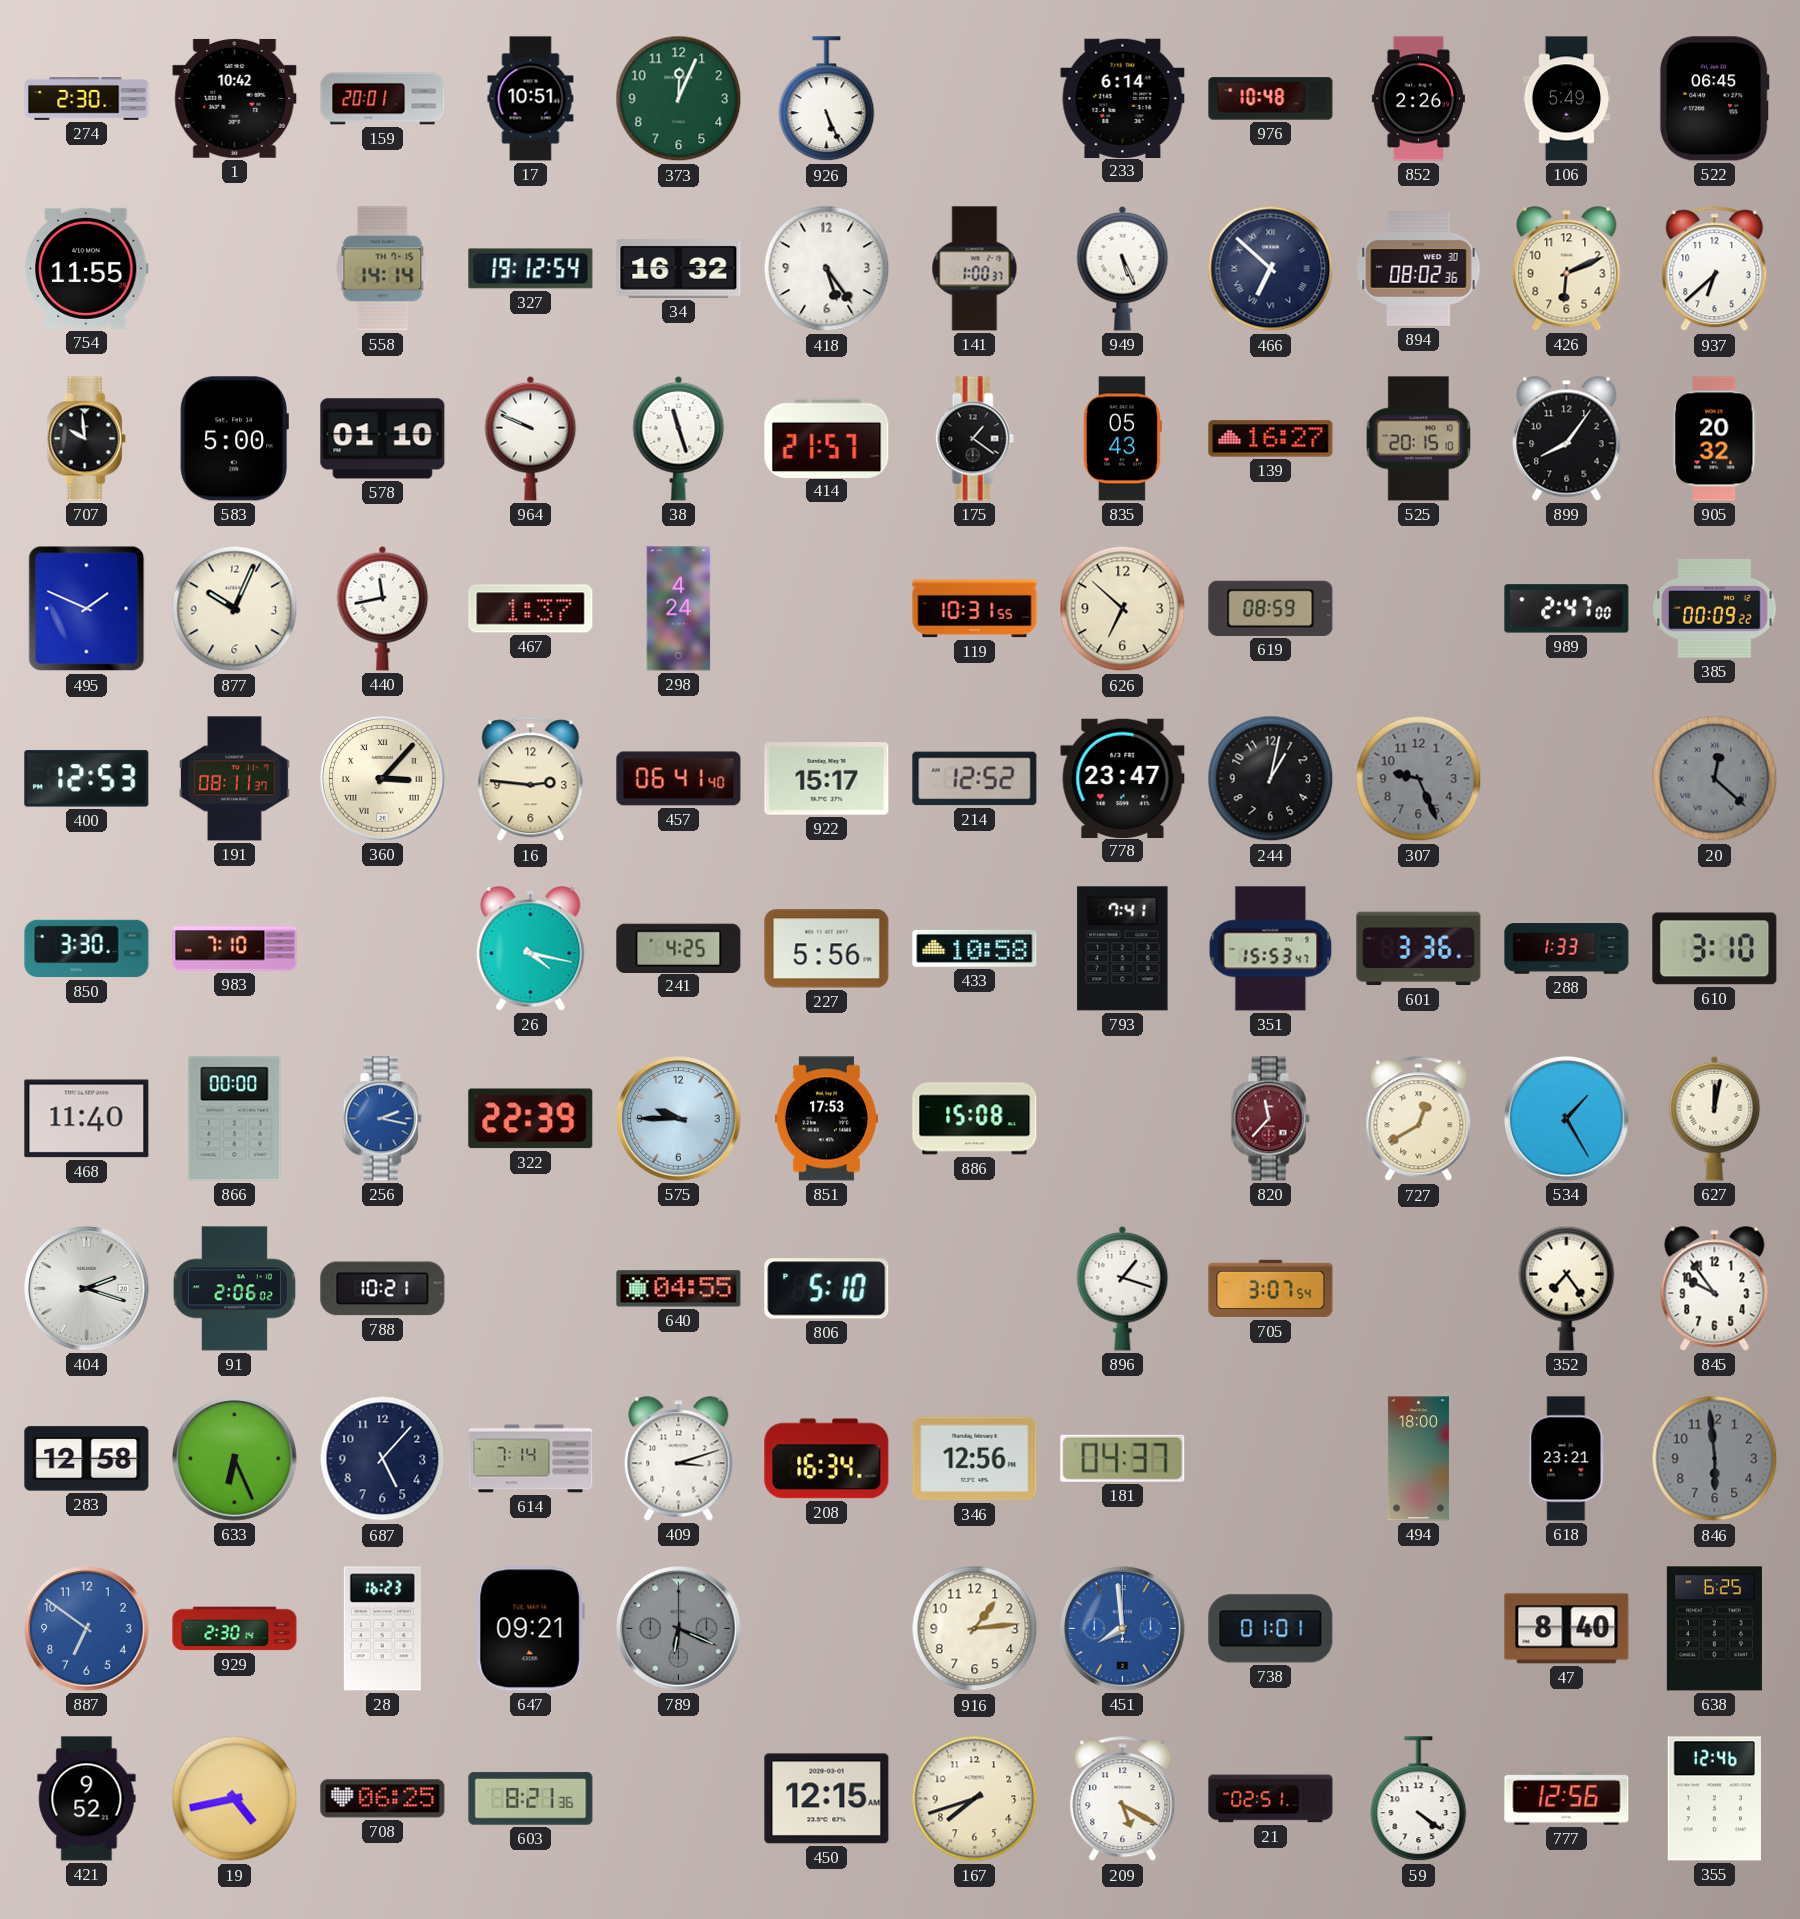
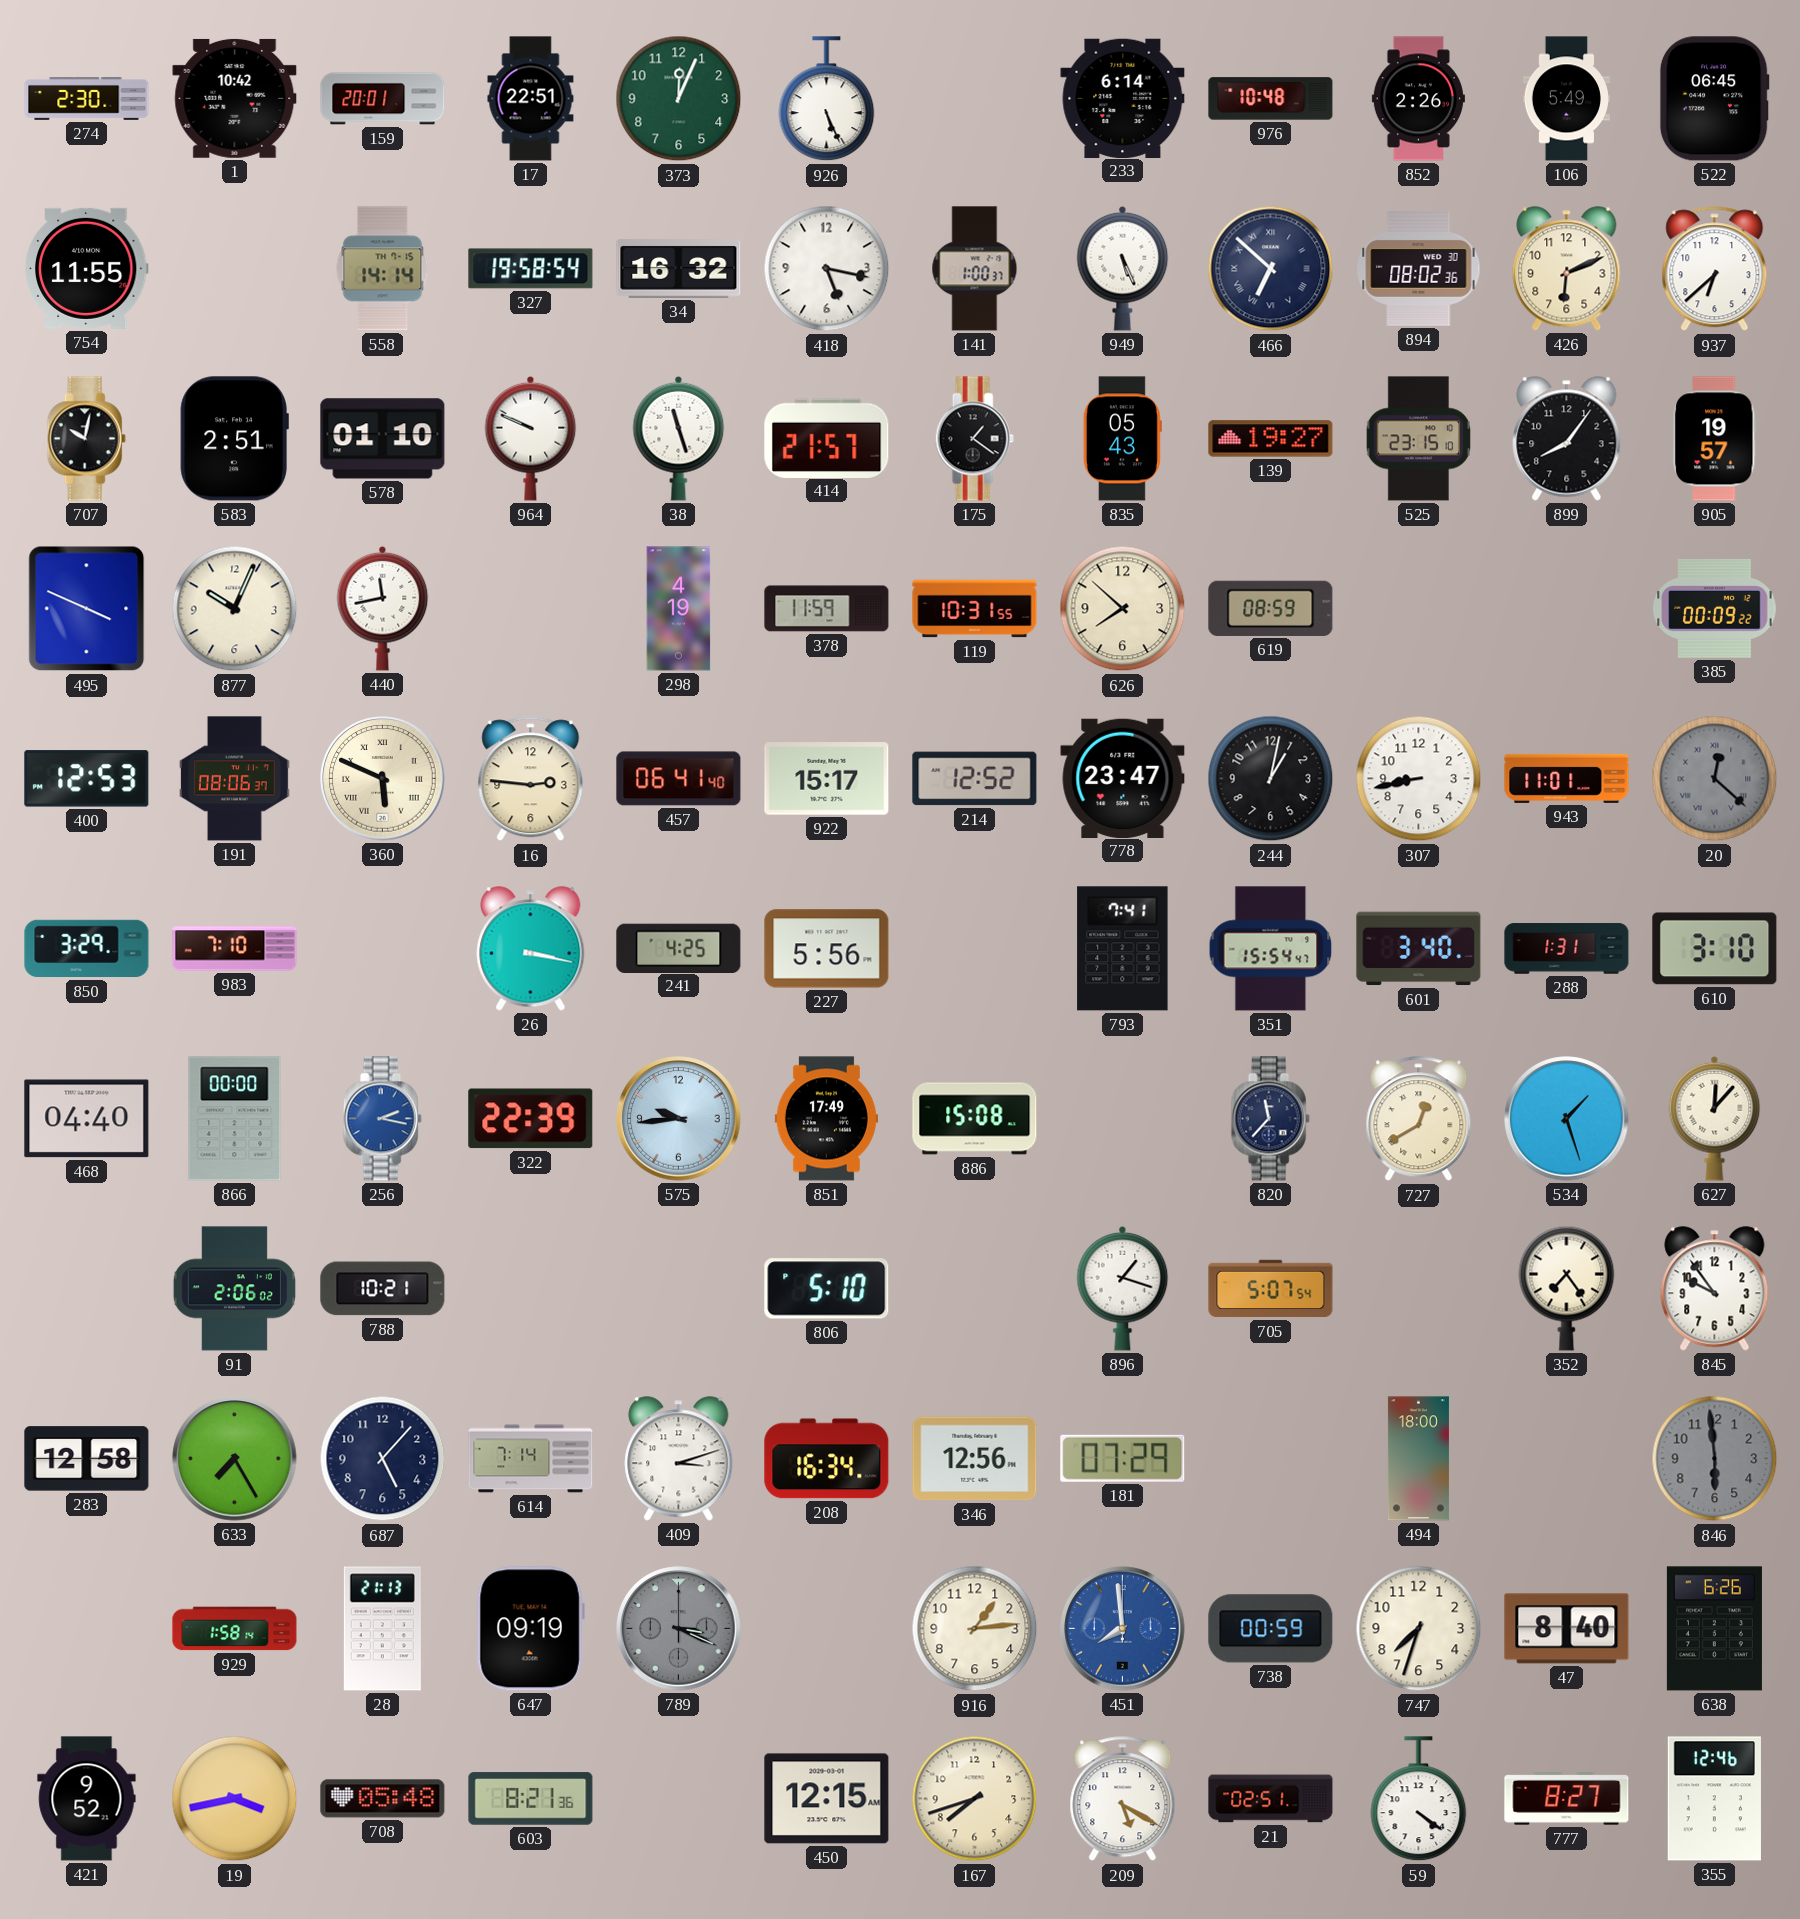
17: 10:51 -> 22:51
327: 19:12 -> 19:58
418: 5:24 -> 5:17
707: 9:59 -> 10:02
583: 5:00 -> 2:51
139: 16:27 -> 19:27
525: 20:15 -> 23:15
905: 20:32 -> 19:57
495: 1:49 -> 3:49
467: 1:37 -> none
298: 4:24 -> 4:19
378: none -> 11:59
626: 6:52 -> 7:52
989: 2:47 -> none
191: 08:11 -> 08:06
360: 3:07 -> 5:49
307: 9:26 -> 8:43
307 dial: grey -> white
943: none -> 11:01
850: 3:30 -> 3:29
26: 4:17 -> 3:17
433: 10:58 -> none
351: 15:53 -> 15:54
601: 3:36 -> 3:40
288: 1:33 -> 1:31
468: 11:40 -> 04:40
575: 9:45 -> 9:44
851: 17:53 -> 17:49
820 dial: burgundy -> navy
534: 1:25 -> 1:27
627: 12:02 -> 12:07
404: 2:18 -> none
640: 04:55 -> none
705: 3:07 -> 5:07
633: 6:26 -> 7:25
181: 04:37 -> 07:29
618: 23:21 -> none
887: 6:51 -> none
929: 2:30 -> 1:58
28: 16:23 -> 21:13
647: 09:21 -> 09:19
789: 6:19 -> 3:19
738: 01:01 -> 00:59
747: none -> 7:33
638: 6:25 -> 6:26
19: 4:43 -> 3:43
708: 06:25 -> 05:48
777: 12:56 -> 8:27
